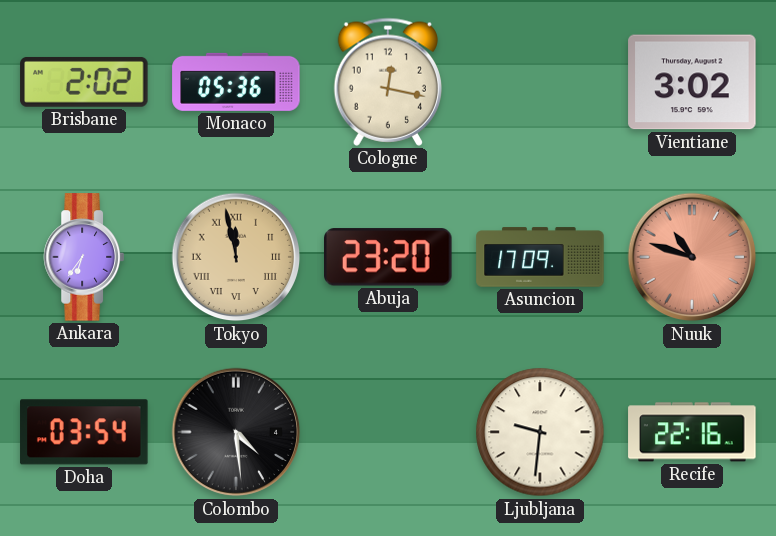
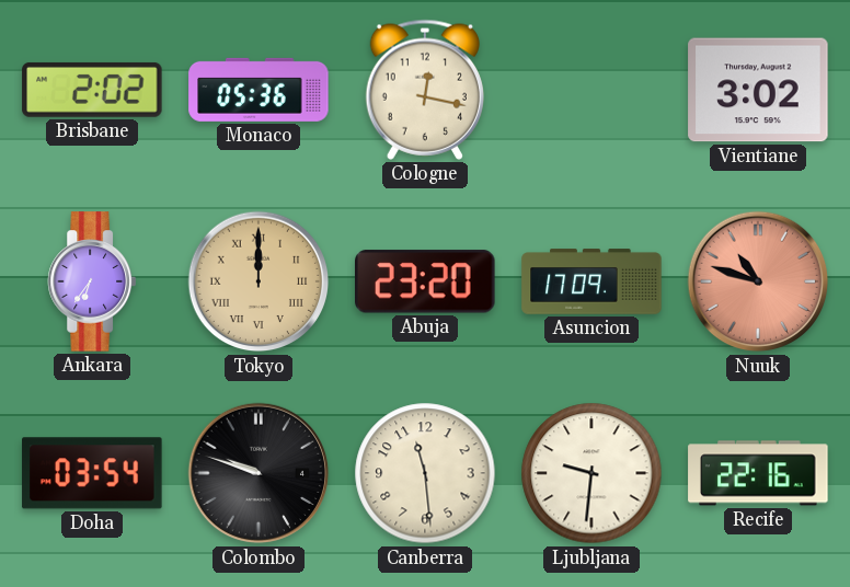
Tokyo: 11:58 -> 12:00
Colombo: 4:29 -> 9:48
Canberra: none -> 11:29
